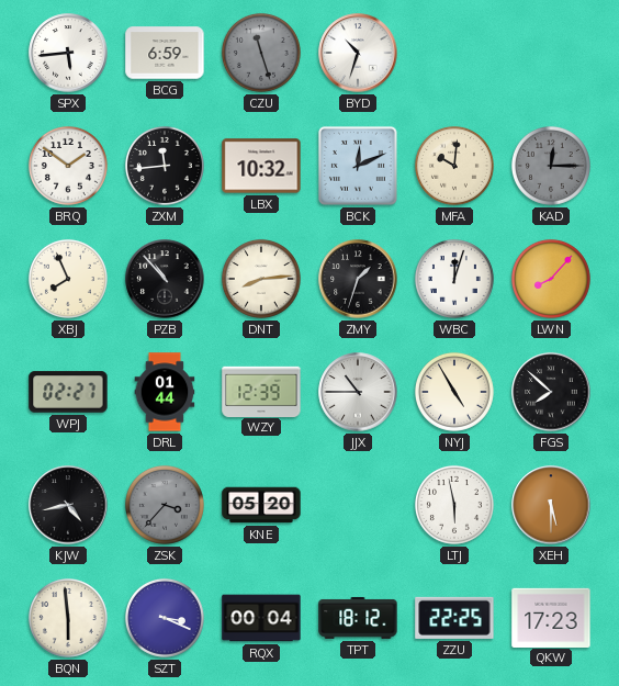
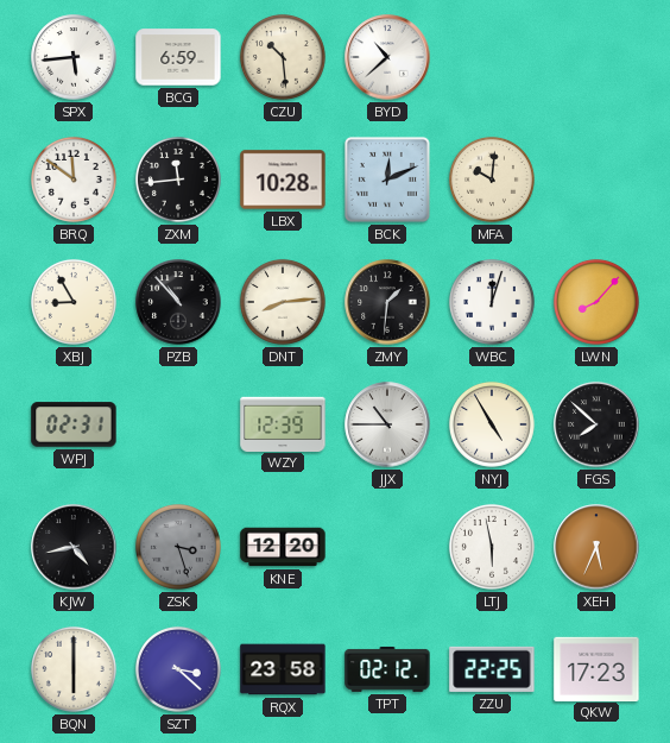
CZU: 11:27 -> 10:29
CZU dial: grey -> cream
BYD: 10:33 -> 10:38
BRQ: 1:51 -> 11:51
LBX: 10:32 -> 10:28
KAD: 12:15 -> none
XBJ: 7:56 -> 8:55
ZMY: 1:33 -> 1:31
WPJ: 02:27 -> 02:31
DRL: 01:44 -> none
ZSK: 3:37 -> 3:27
KNE: 05:20 -> 12:20
XEH: 5:30 -> 5:34
BQN: 5:59 -> 6:00
SZT: 3:19 -> 3:22
RQX: 00:04 -> 23:58
TPT: 18:12 -> 02:12
